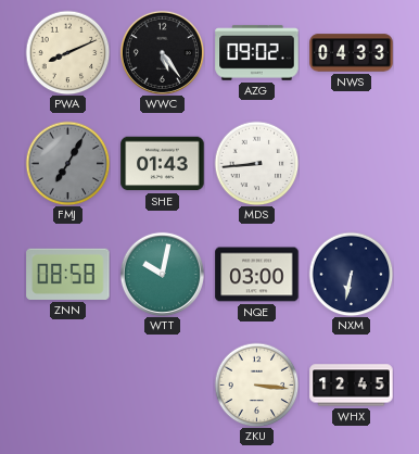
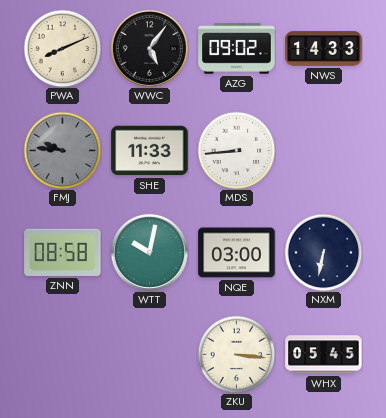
WWC: 5:24 -> 5:06
NWS: 04:33 -> 14:33
FMJ: 7:05 -> 9:46
SHE: 01:43 -> 11:33
WHX: 12:45 -> 05:45
